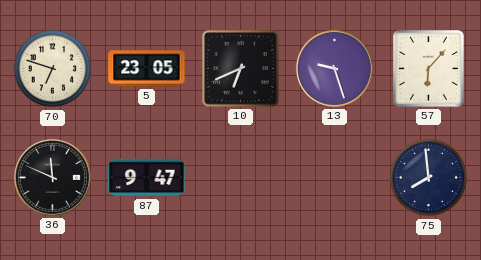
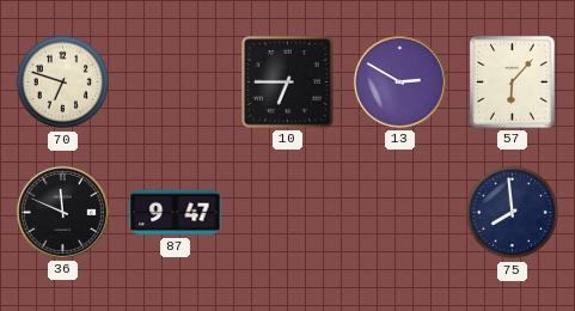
5: 23:05 -> none
10: 6:41 -> 6:45
13: 9:27 -> 2:50
